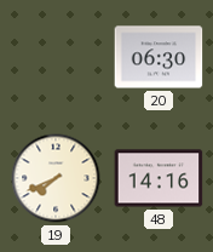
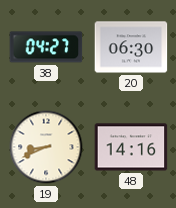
38: none -> 04:27
19: 7:41 -> 8:41
